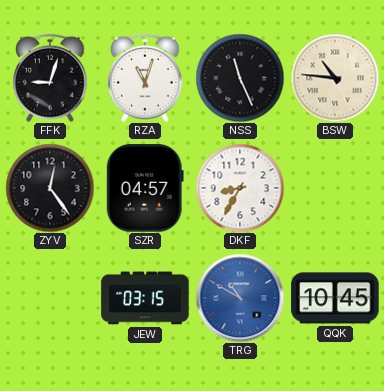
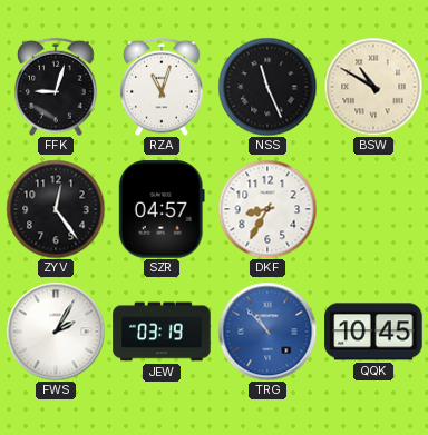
BSW: 10:46 -> 10:50
FWS: none -> 2:05
JEW: 03:15 -> 03:19
TRG: 10:50 -> 10:53
